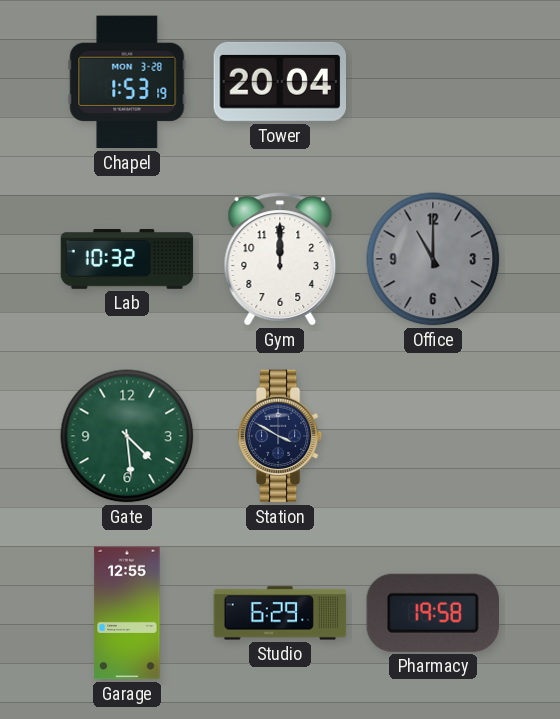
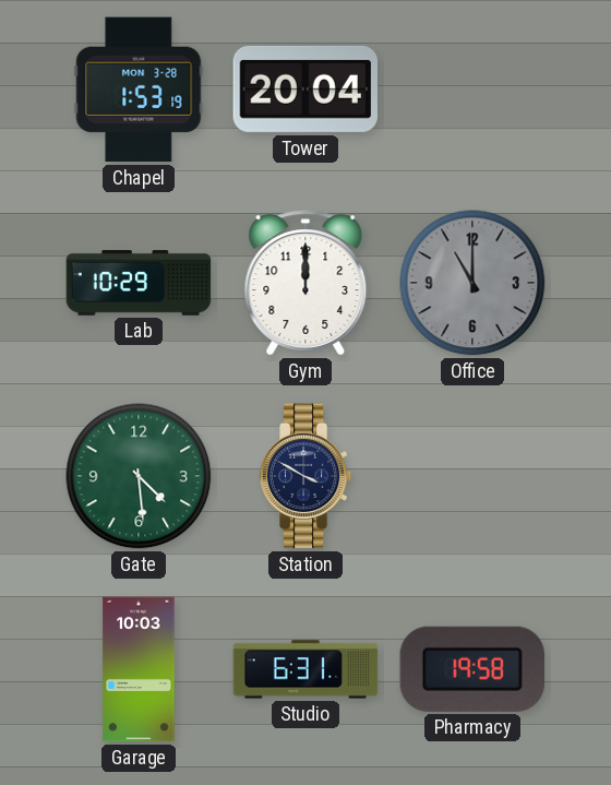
Lab: 10:32 -> 10:29
Garage: 12:55 -> 10:03
Studio: 6:29 -> 6:31
